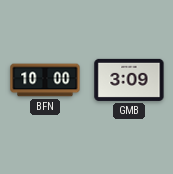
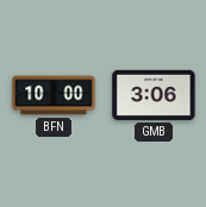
GMB: 3:09 -> 3:06
